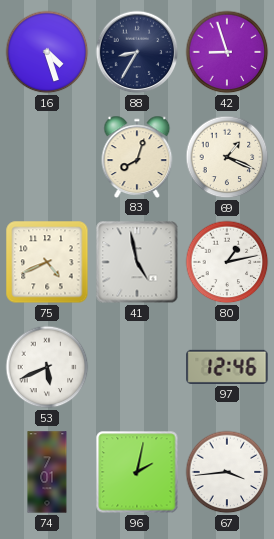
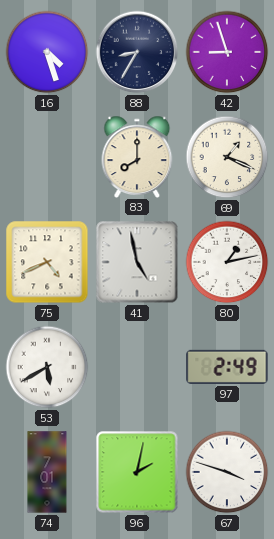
83: 8:03 -> 8:00
53: 5:41 -> 5:40
97: 12:46 -> 2:49
67: 3:44 -> 3:48
